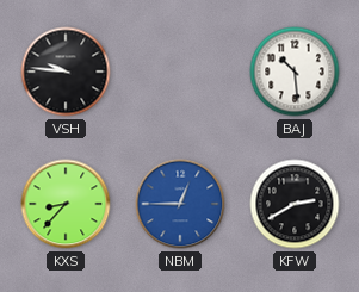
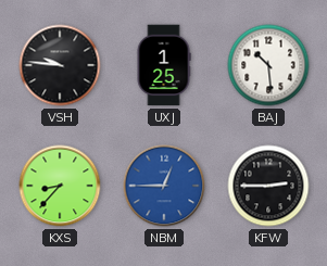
UXJ: none -> 1:25
KFW: 2:40 -> 2:45
